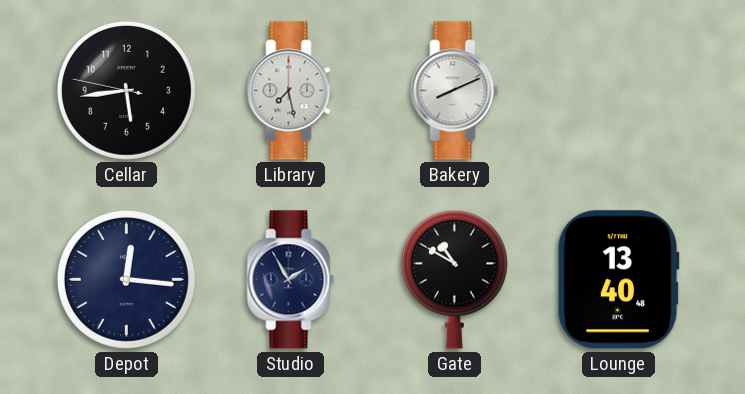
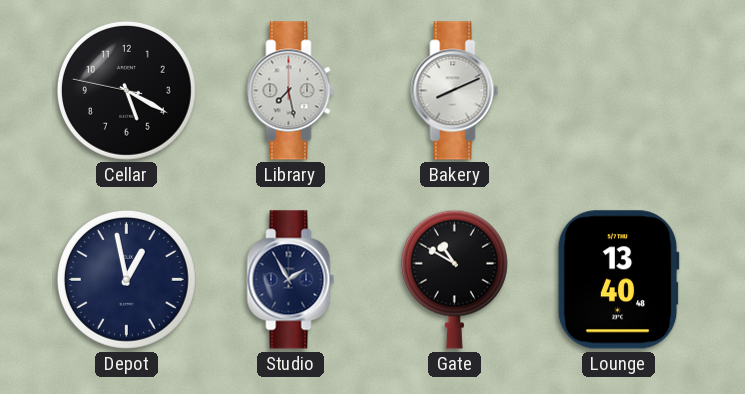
Cellar: 5:43 -> 5:19
Depot: 12:16 -> 12:58
